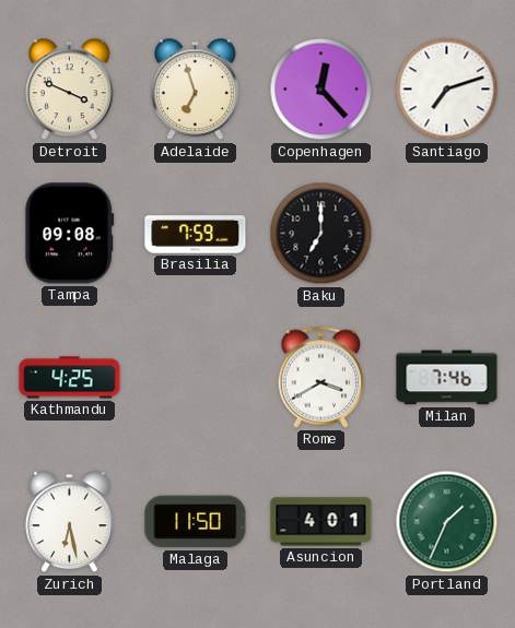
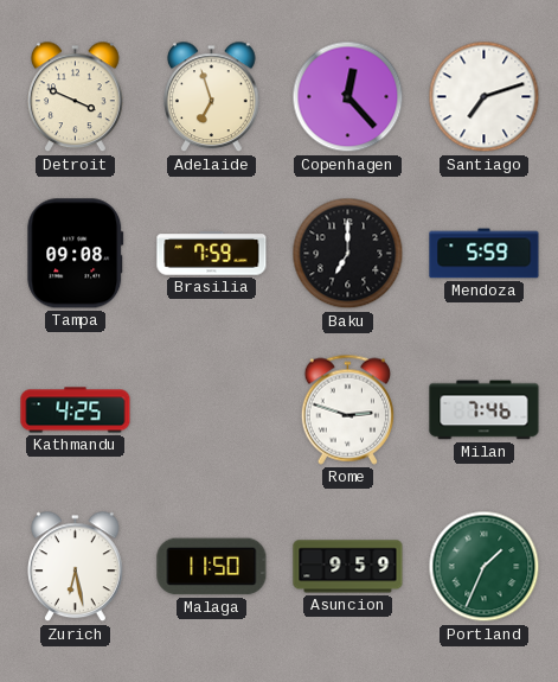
Mendoza: none -> 5:59
Rome: 3:40 -> 2:48
Asuncion: 4:01 -> 9:59
